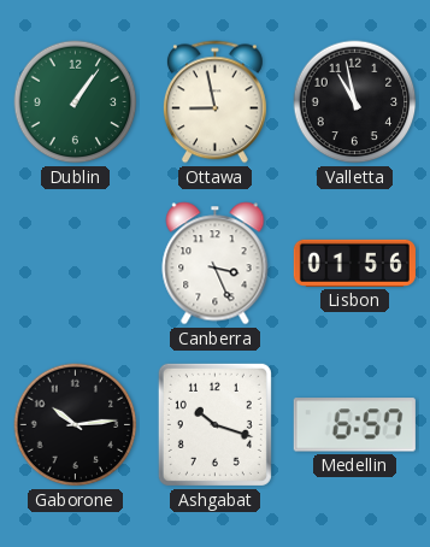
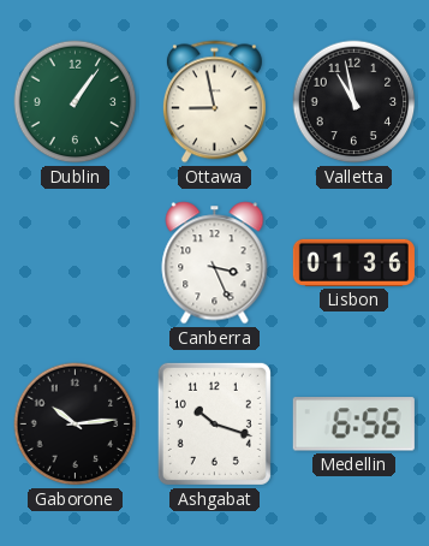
Lisbon: 01:56 -> 01:36
Medellin: 6:57 -> 6:56
